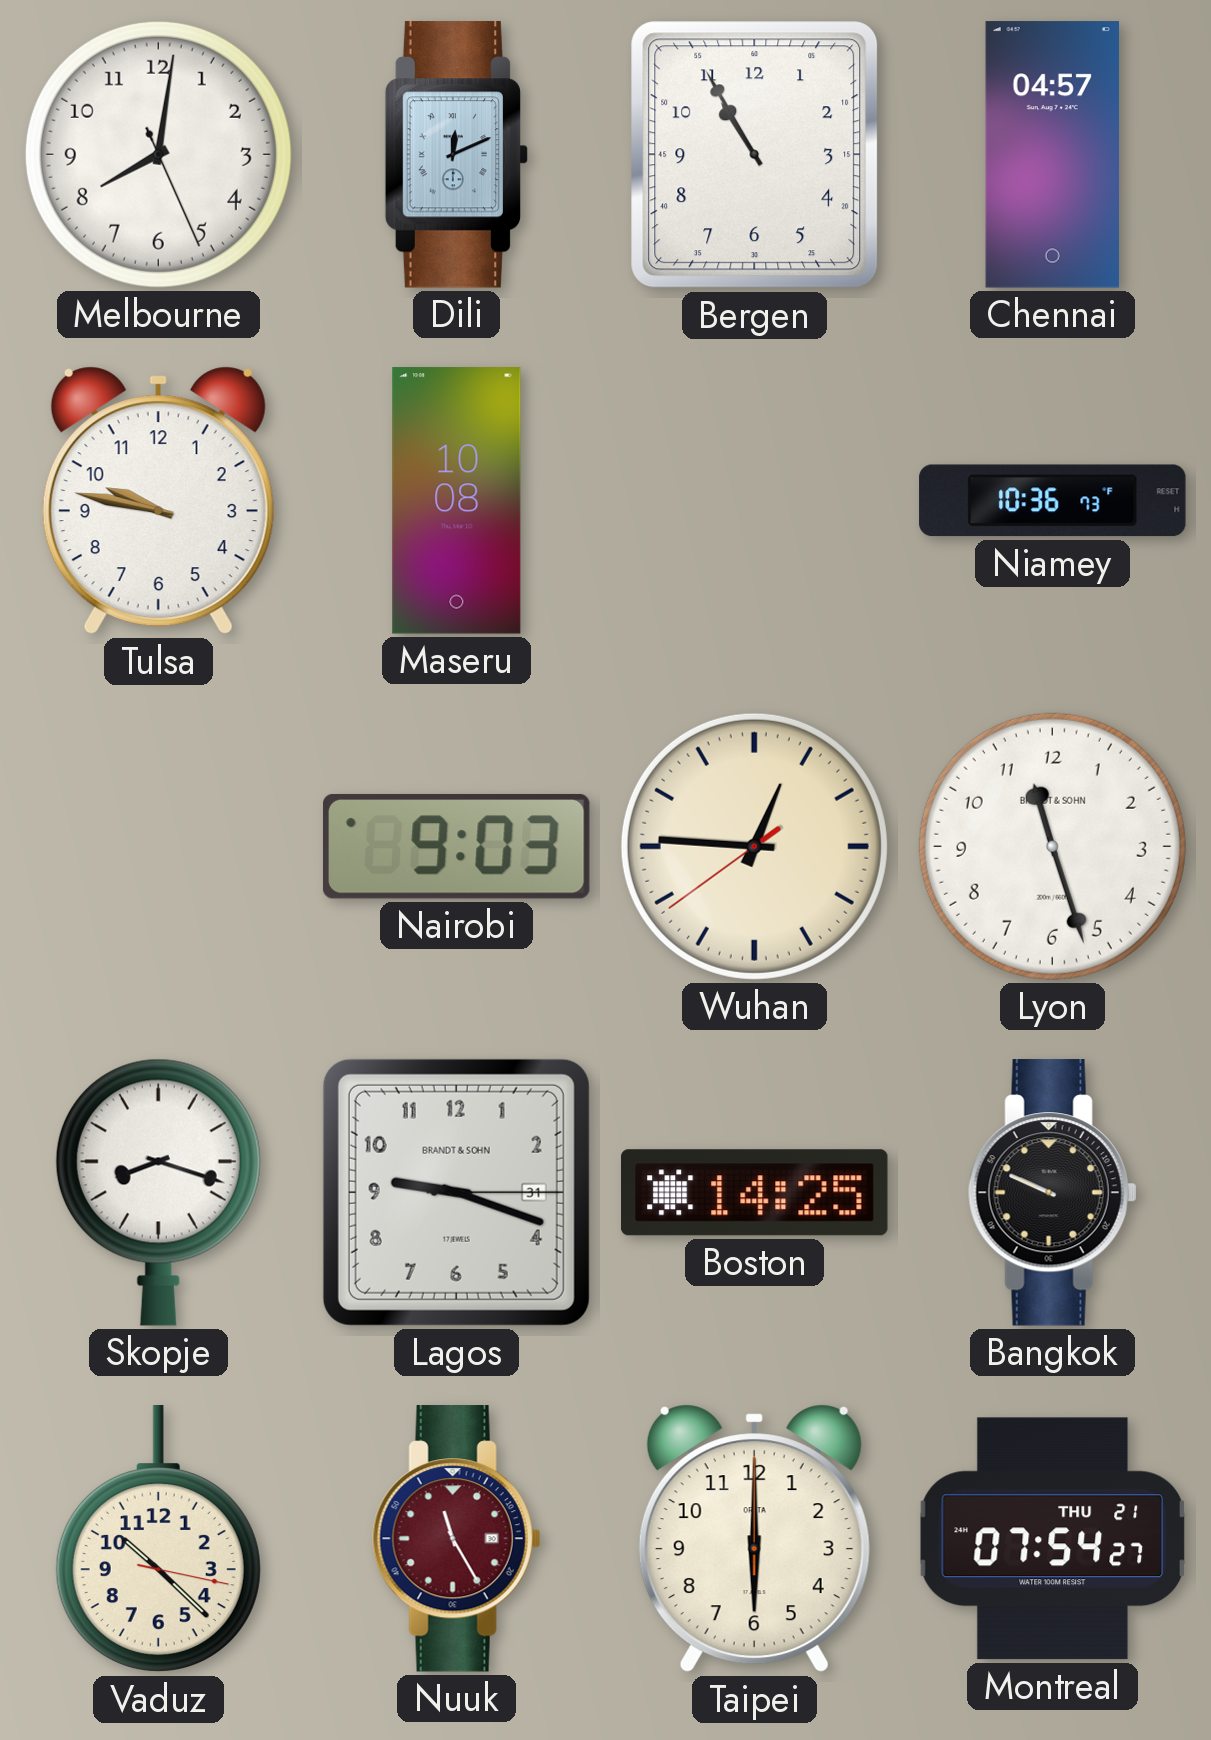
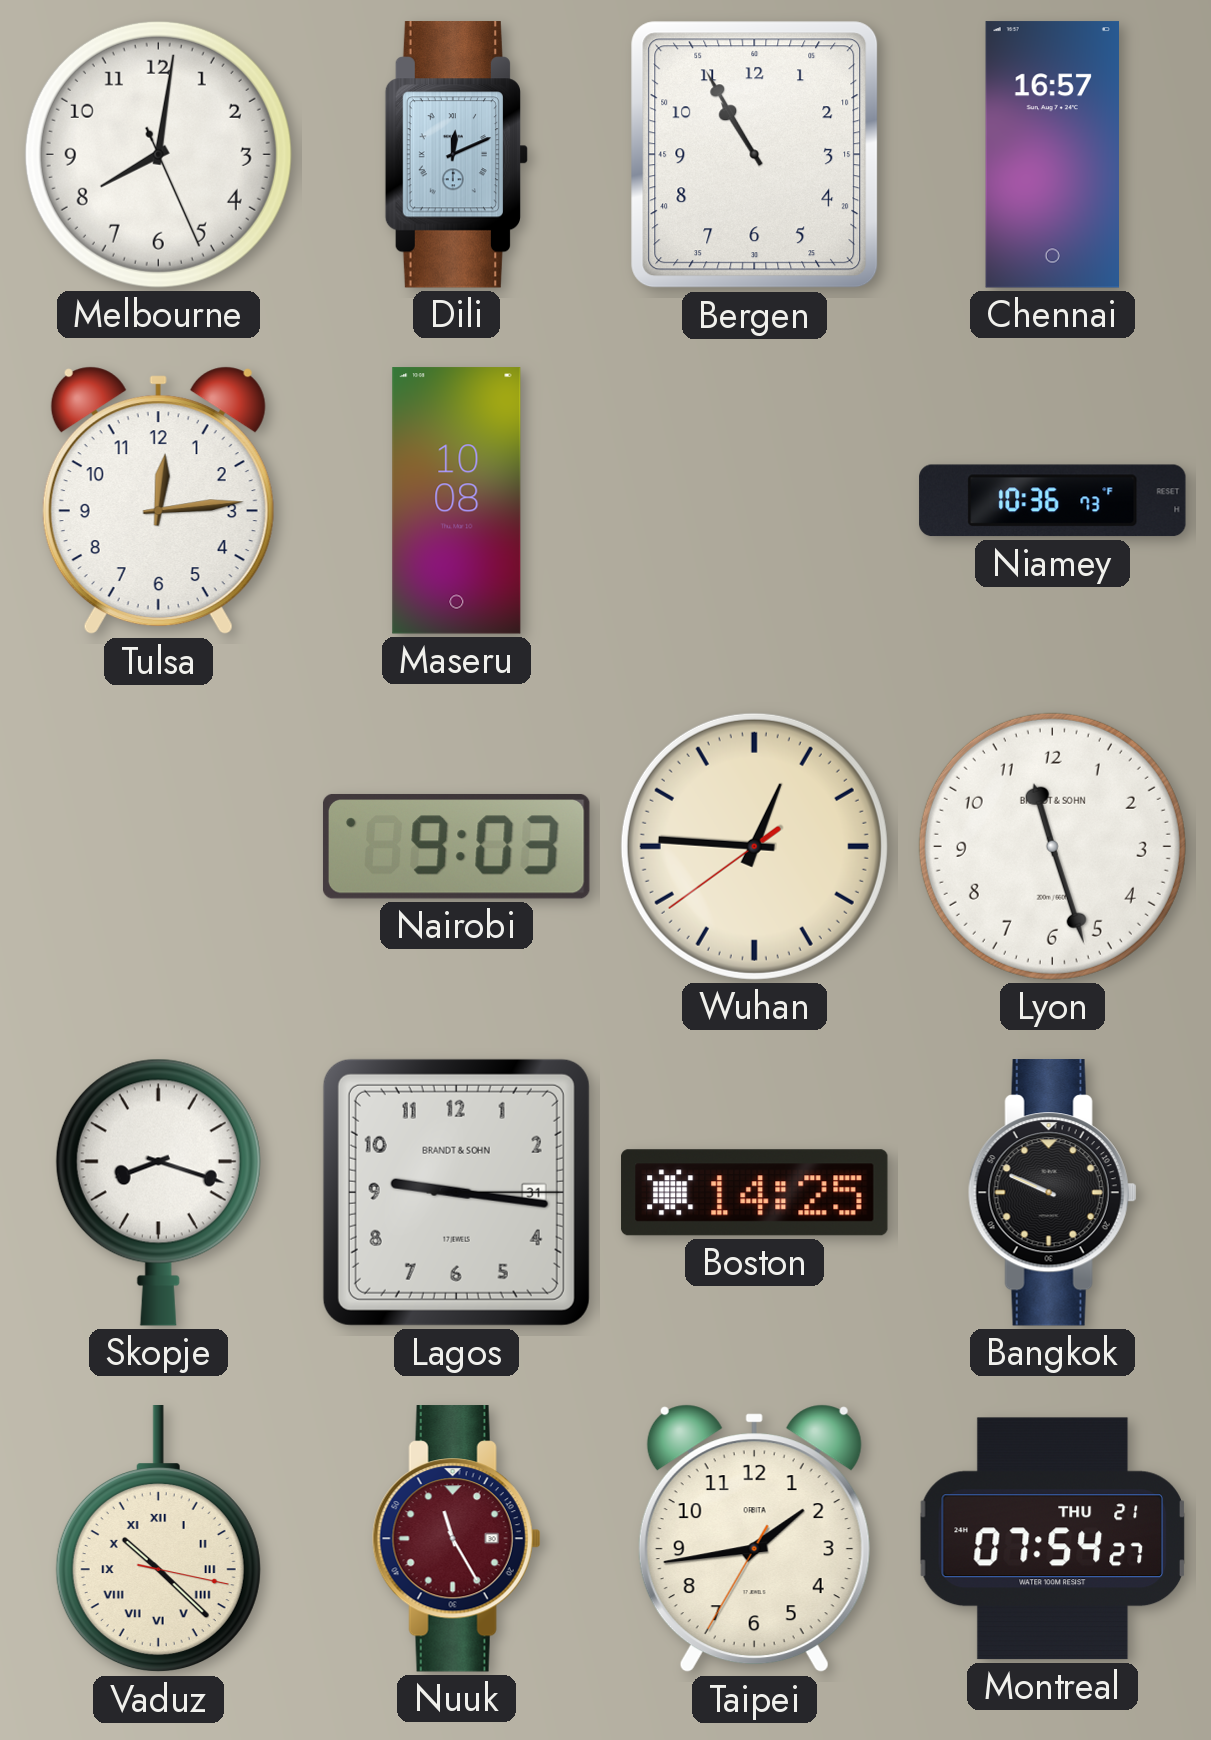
Chennai: 04:57 -> 16:57
Tulsa: 9:47 -> 12:14
Lagos: 9:18 -> 9:16
Vaduz numerals: Arabic -> Roman
Taipei: 6:00 -> 1:43
